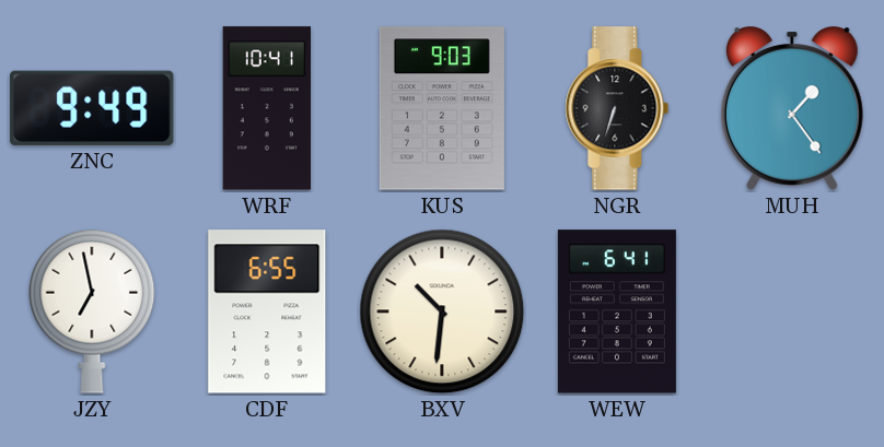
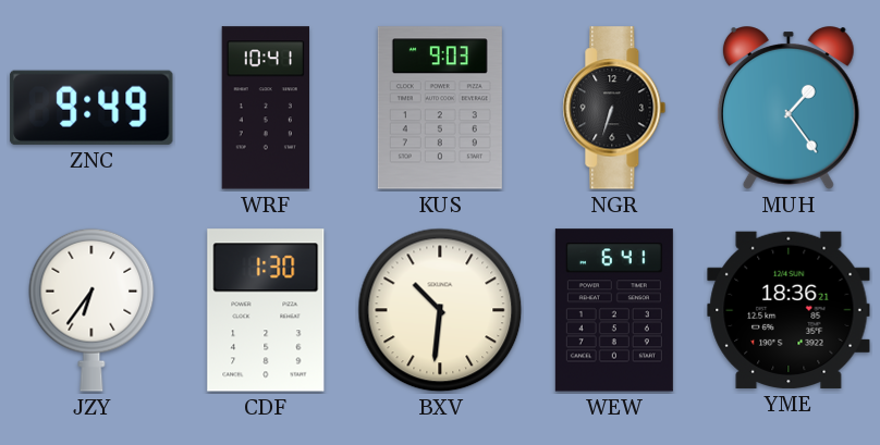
JZY: 6:58 -> 6:36
CDF: 6:55 -> 1:30
YME: none -> 18:36
